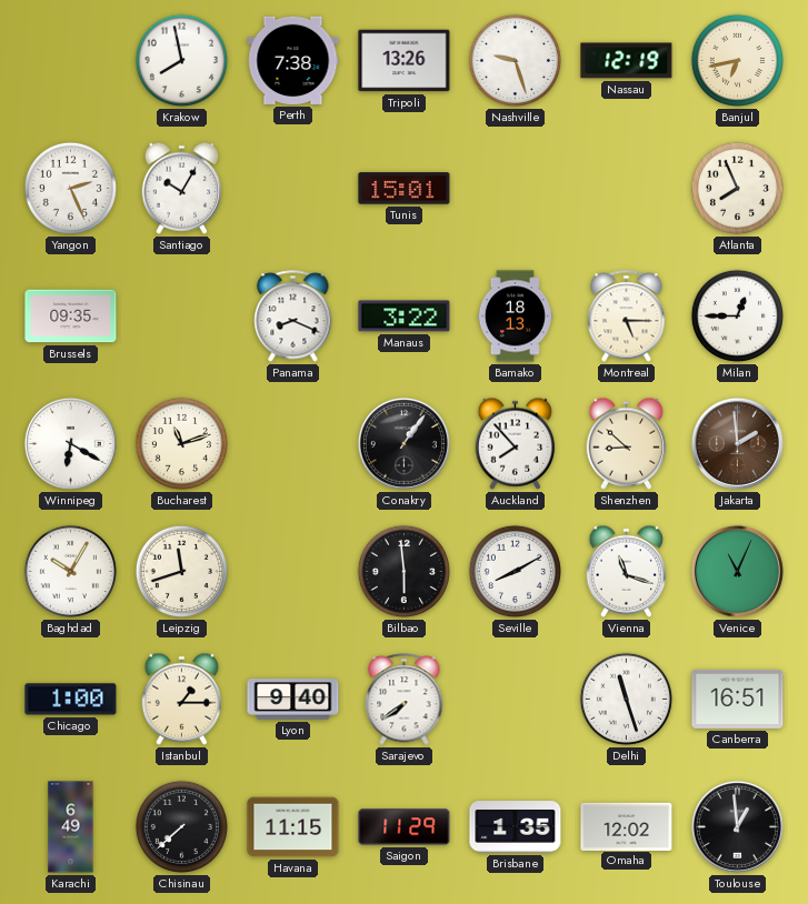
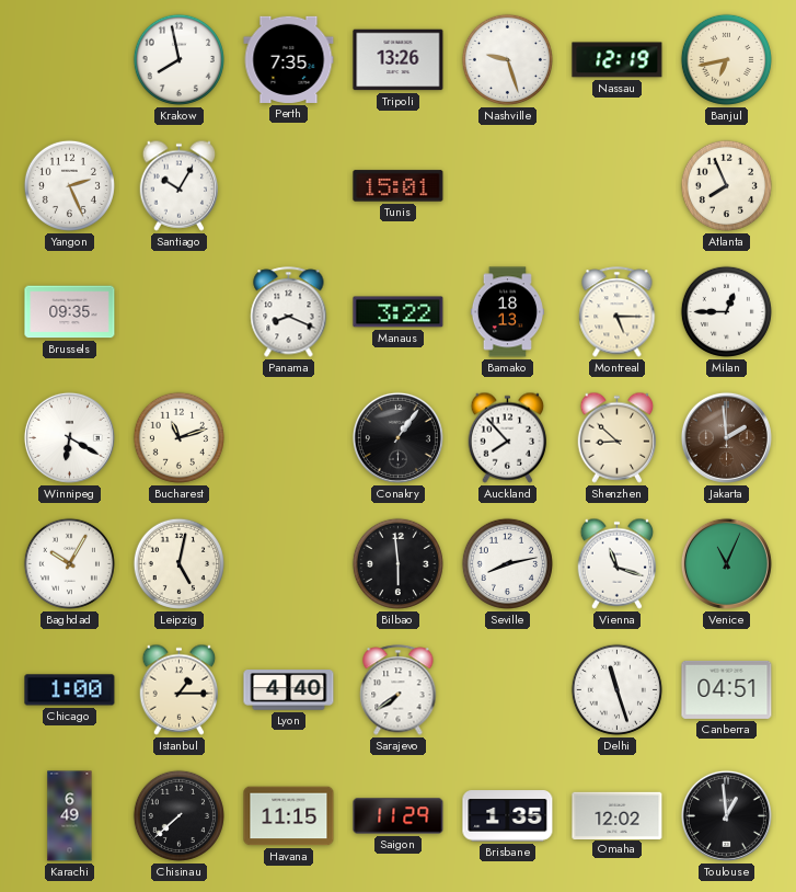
Perth: 7:38 -> 7:35
Leipzig: 11:42 -> 5:02
Seville: 8:10 -> 8:13
Lyon: 9:40 -> 4:40
Canberra: 16:51 -> 04:51
